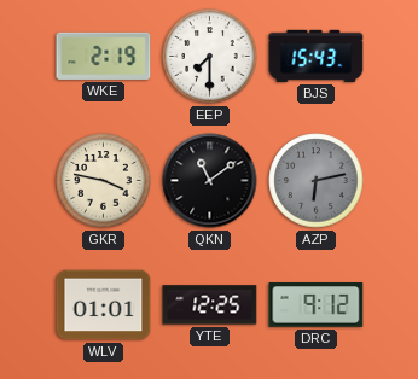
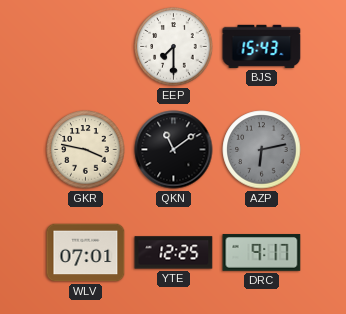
WKE: 2:19 -> none
WLV: 01:01 -> 07:01
DRC: 9:12 -> 9:17
